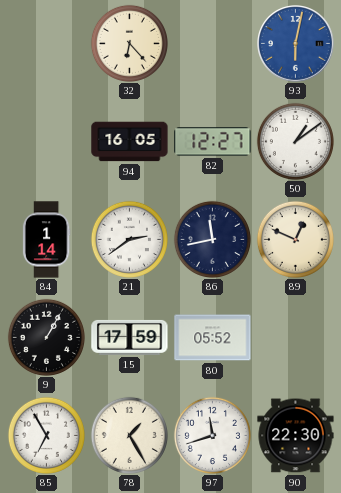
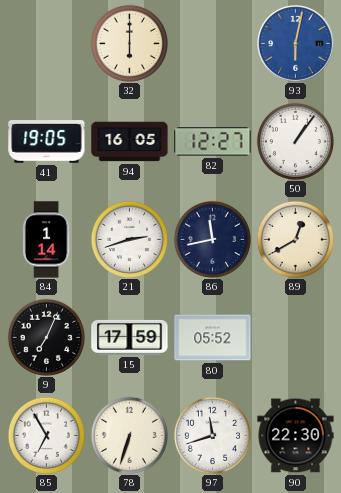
32: 6:23 -> 6:00
41: none -> 19:05
50: 1:09 -> 1:06
21: 2:39 -> 2:42
89: 12:49 -> 12:40
9: 1:05 -> 7:04
78: 1:25 -> 6:33
